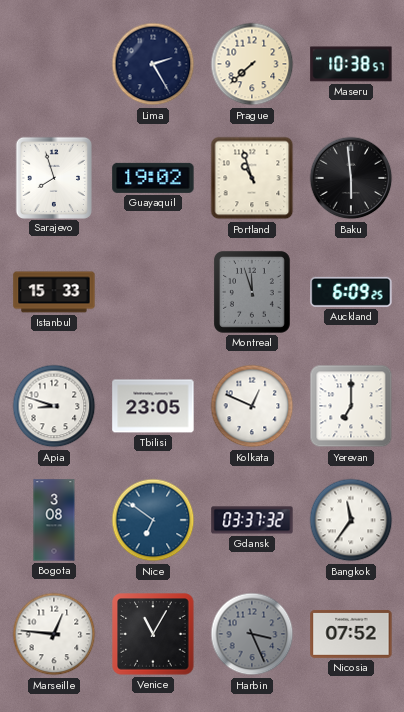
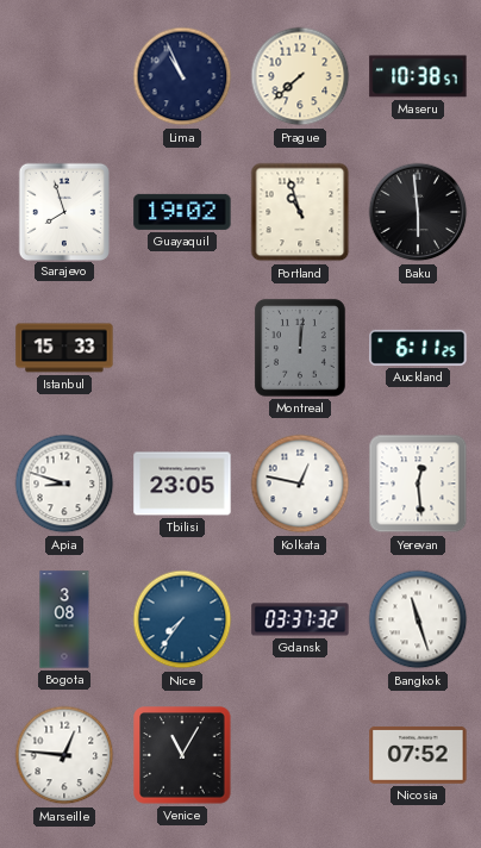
Lima: 2:25 -> 10:56
Montreal: 11:57 -> 12:01
Auckland: 6:09 -> 6:11
Kolkata: 12:49 -> 12:47
Yerevan: 7:00 -> 12:29
Nice: 6:51 -> 7:36
Bangkok: 11:36 -> 11:27
Harbin: 3:26 -> none
